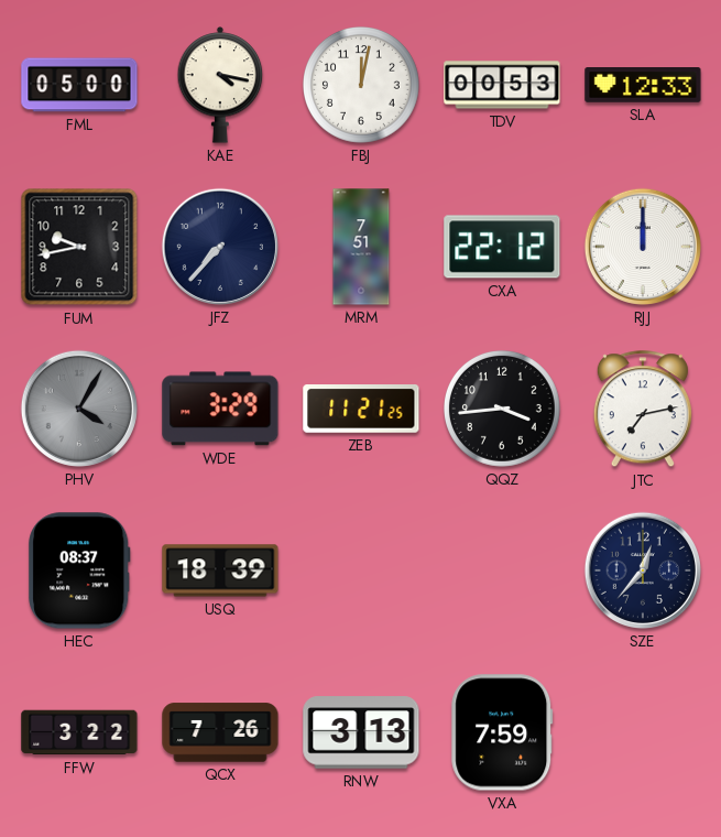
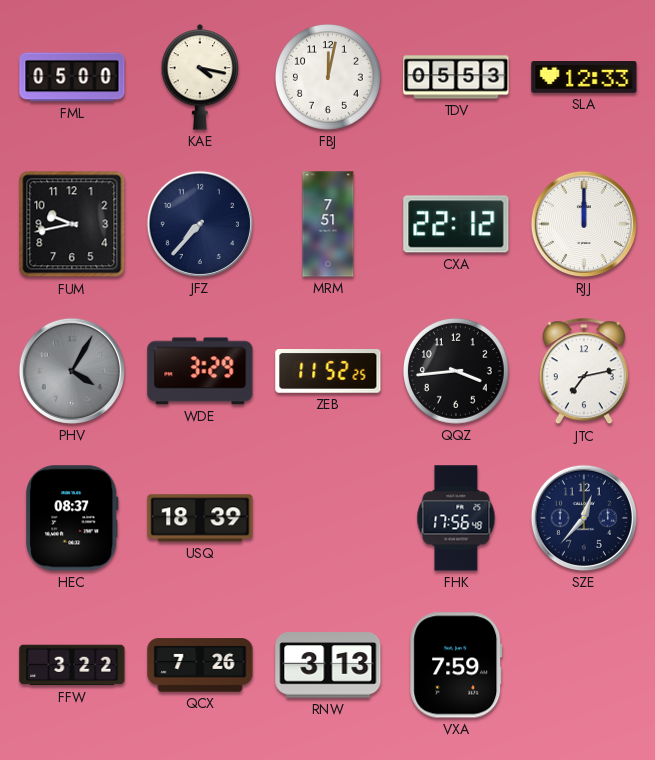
TDV: 00:53 -> 05:53
ZEB: 11:21 -> 11:52
FHK: none -> 17:56
